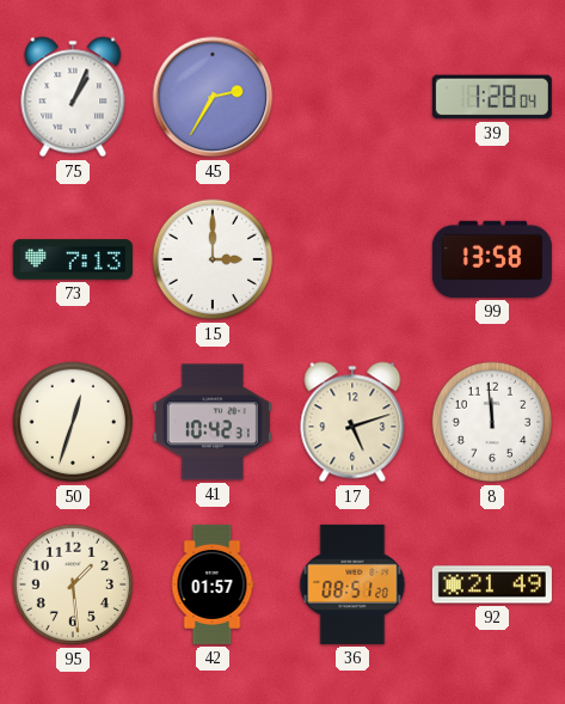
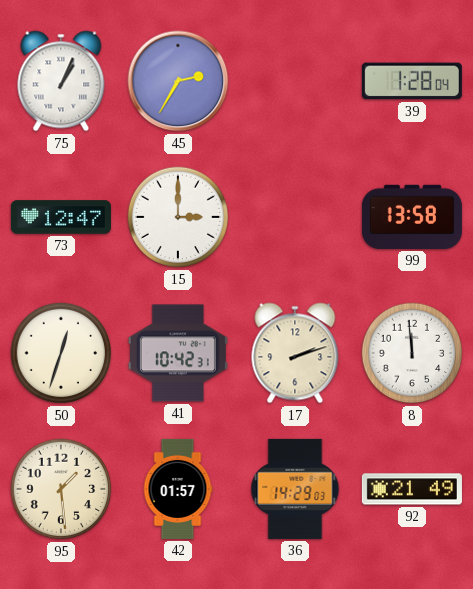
73: 7:13 -> 12:47
17: 5:12 -> 2:12
36: 08:51 -> 14:29
